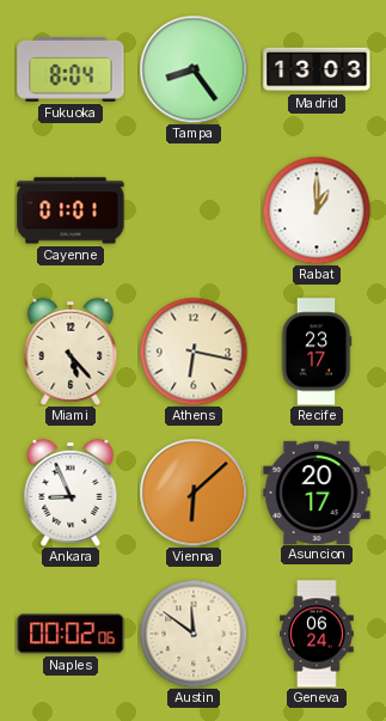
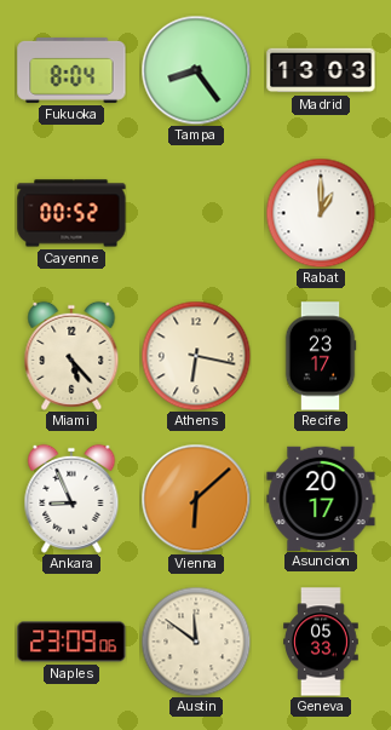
Cayenne: 01:01 -> 00:52
Naples: 00:02 -> 23:09
Geneva: 06:24 -> 05:33
